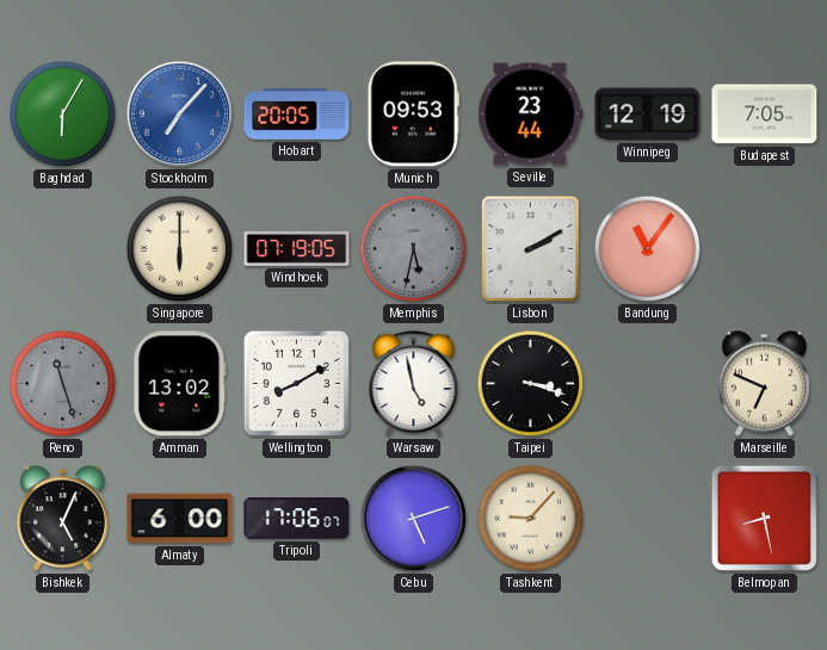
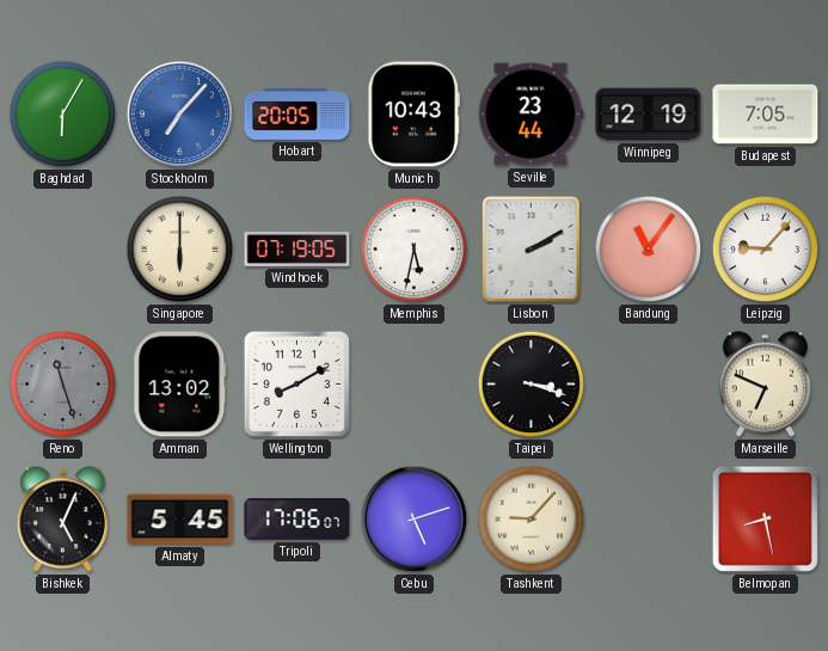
Munich: 09:53 -> 10:43
Memphis dial: grey -> white
Leipzig: none -> 9:07
Warsaw: 4:58 -> none
Almaty: 6:00 -> 5:45
